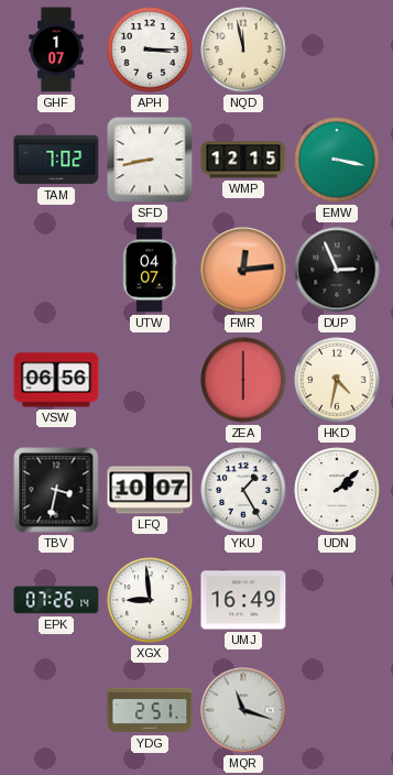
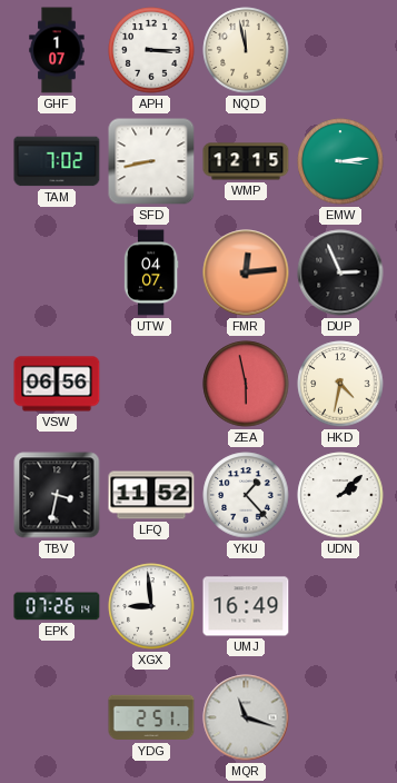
EMW: 3:17 -> 3:14
ZEA: 6:00 -> 5:58
LFQ: 10:07 -> 11:52
YKU: 1:25 -> 1:23
